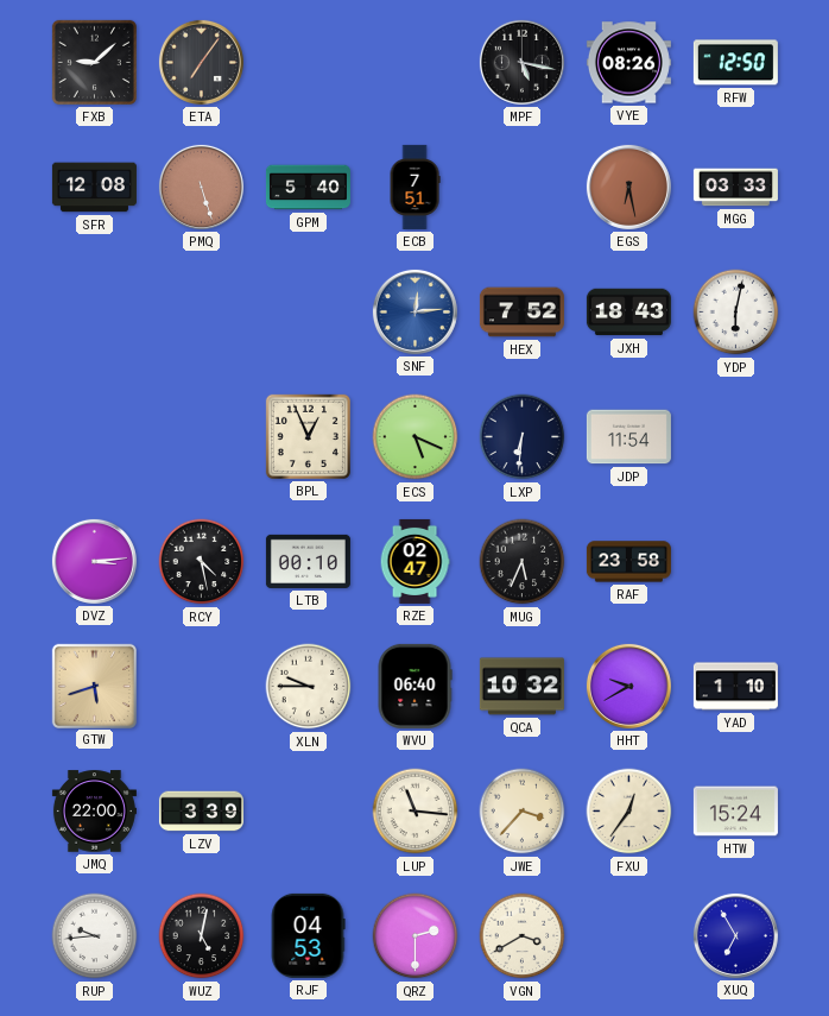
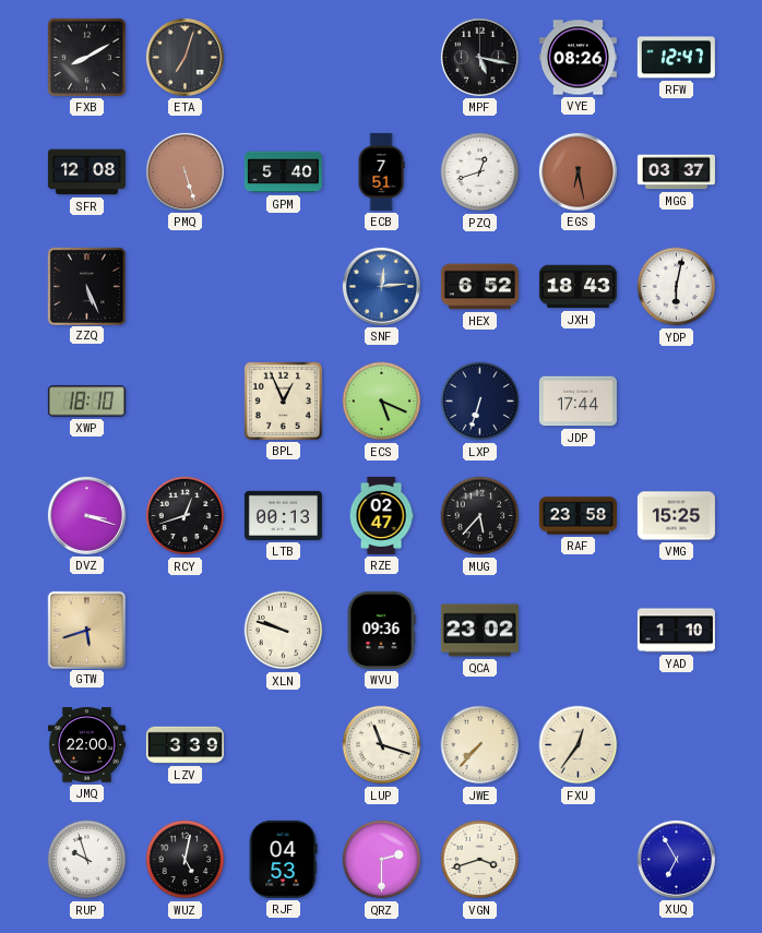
FXB: 9:08 -> 8:10
ETA: 7:06 -> 7:03
RFW: 12:50 -> 12:47
PZQ: none -> 12:42
MGG: 03:33 -> 03:37
ZZQ: none -> 5:26
HEX: 7:52 -> 6:52
XWP: none -> 18:10
LXP: 6:31 -> 6:33
JDP: 11:54 -> 17:44
DVZ: 3:14 -> 3:18
RCY: 4:28 -> 12:42
LTB: 00:10 -> 00:13
MUG: 5:34 -> 5:37
VMG: none -> 15:25
XLN: 9:45 -> 9:48
WVU: 06:40 -> 09:36
QCA: 10:32 -> 23:02
HHT: 9:40 -> none
LUP: 11:16 -> 11:18
JWE: 3:37 -> 7:37
HTW: 15:24 -> none
RUP: 9:44 -> 9:57
VGN: 3:40 -> 3:42
